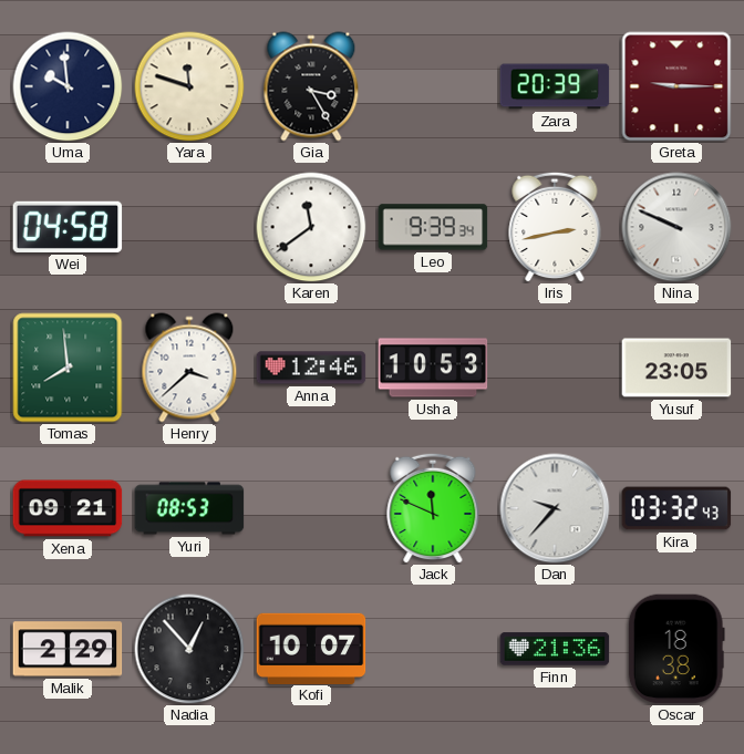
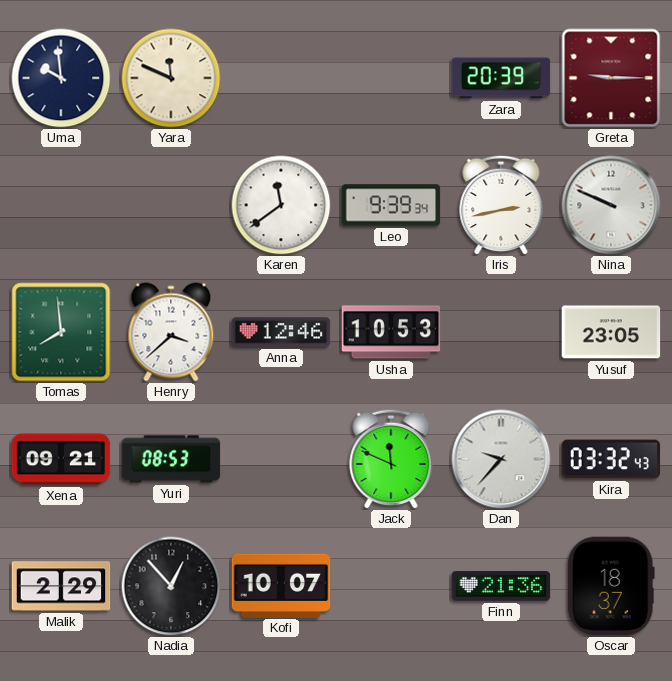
Yara: 11:48 -> 11:49
Gia: 3:25 -> none
Wei: 04:58 -> none
Oscar: 18:38 -> 18:37
